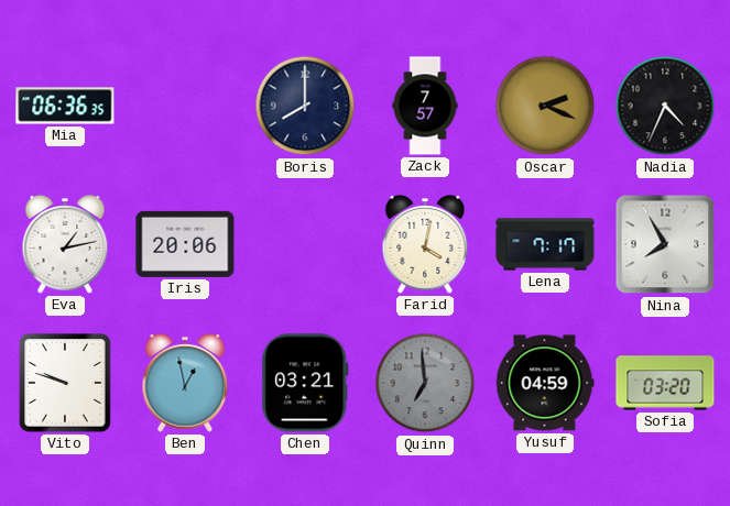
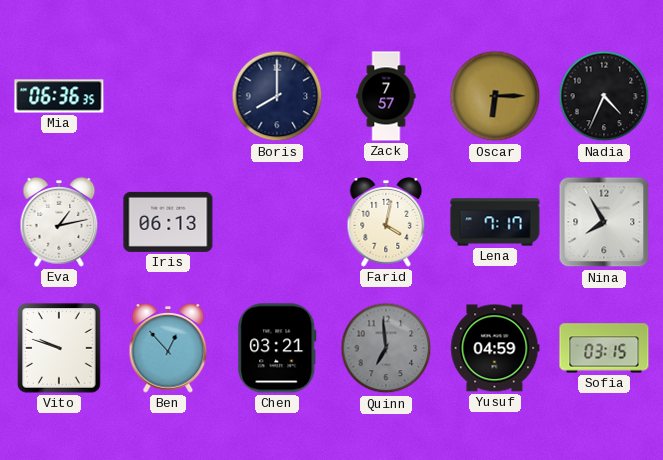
Oscar: 2:19 -> 6:15
Iris: 20:06 -> 06:13
Ben: 12:58 -> 12:53
Sofia: 03:20 -> 03:15
